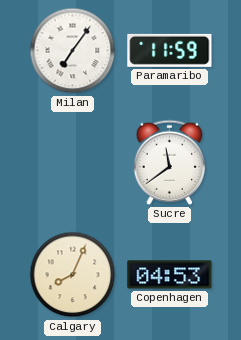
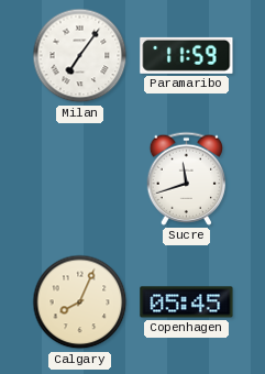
Sucre: 11:39 -> 11:42
Copenhagen: 04:53 -> 05:45
